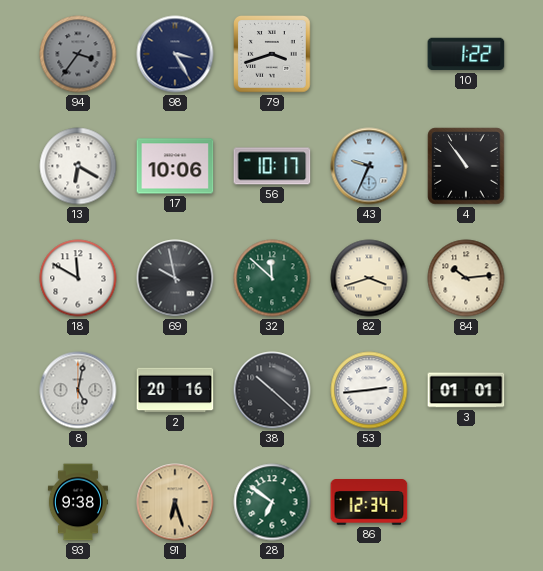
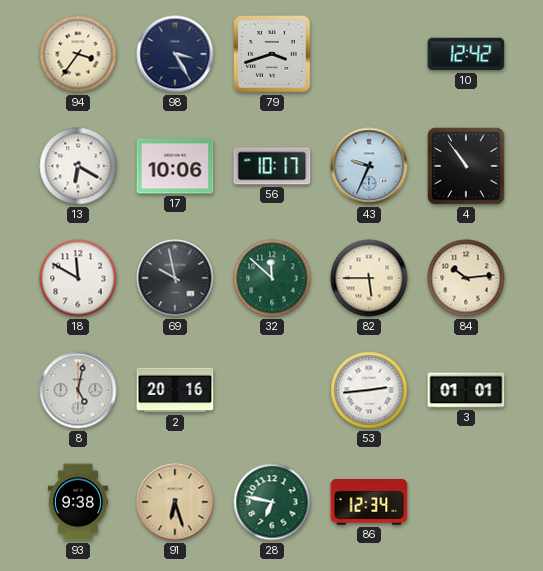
94 dial: grey -> cream
10: 1:22 -> 12:42
82: 3:42 -> 5:45
38: 10:22 -> none
28: 6:51 -> 6:47
